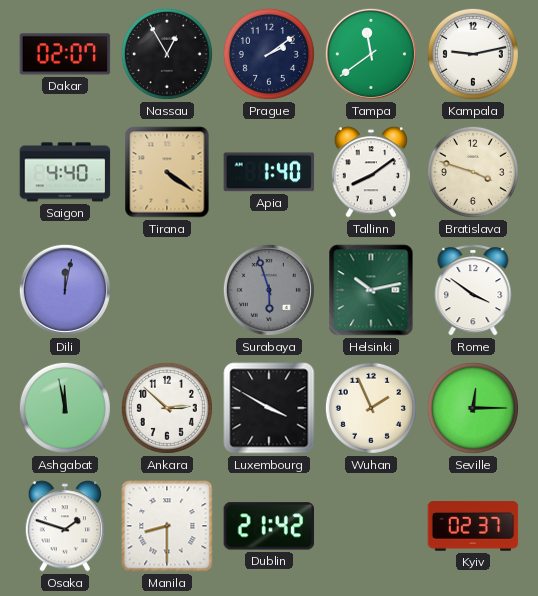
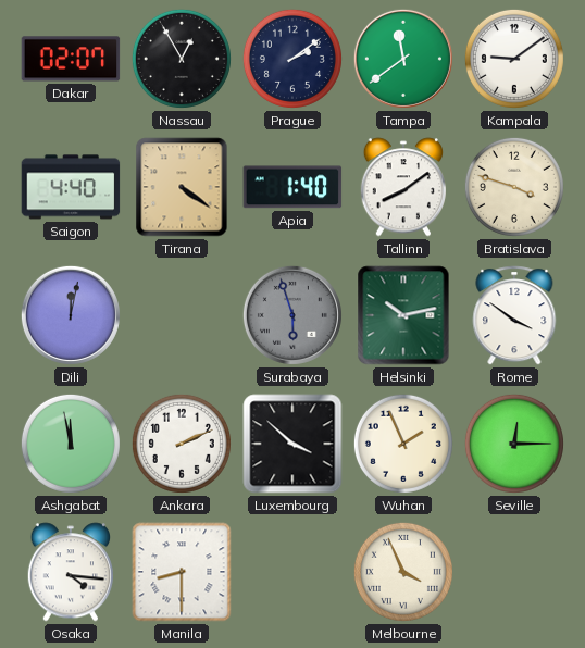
Kampala: 9:13 -> 9:09
Ankara: 2:52 -> 2:11
Luxembourg: 3:50 -> 3:52
Osaka: 1:48 -> 4:16
Dublin: 21:42 -> none
Melbourne: none -> 3:56
Kyiv: 02:37 -> none
